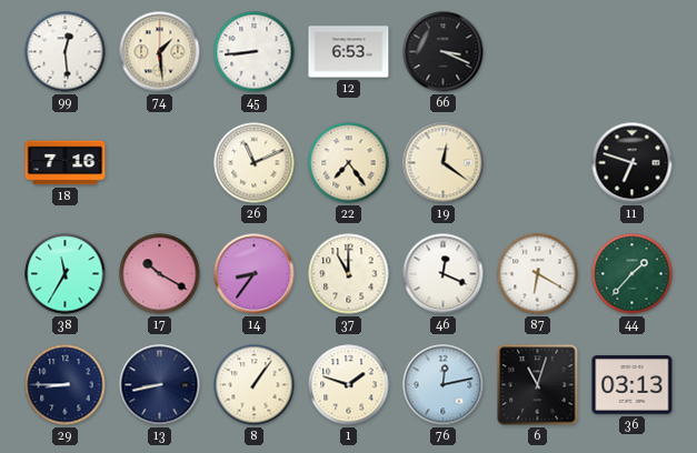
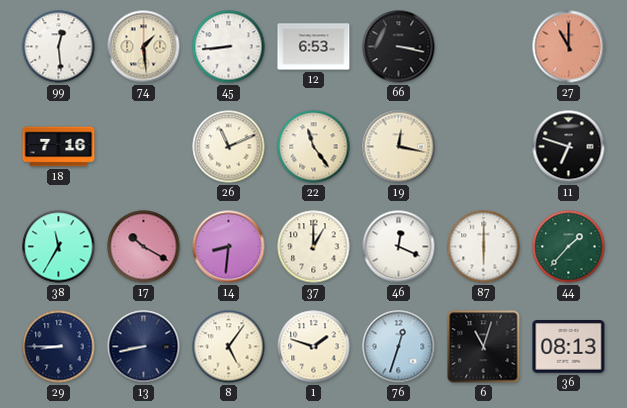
66: 3:19 -> 3:17
27: none -> 11:00
22: 7:24 -> 11:24
19: 12:21 -> 12:17
14: 8:36 -> 8:31
37: 11:00 -> 1:00
87: 6:20 -> 6:00
8: 1:06 -> 5:06
76: 12:13 -> 12:33
36: 03:13 -> 08:13
